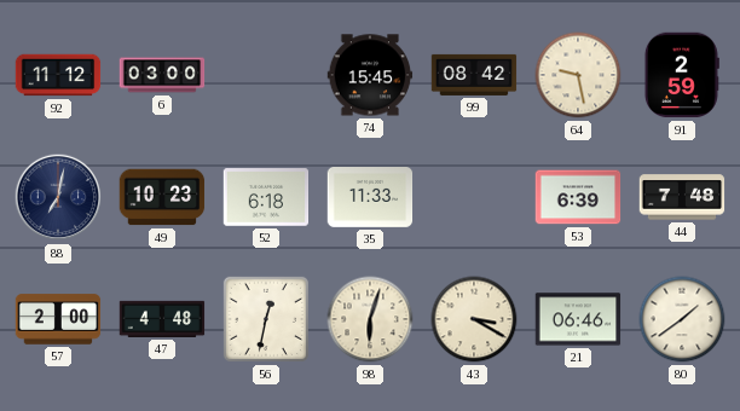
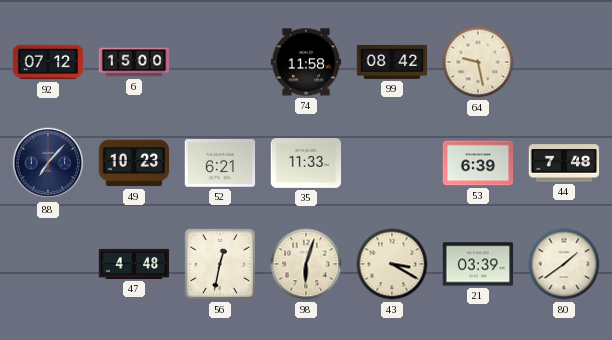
92: 11:12 -> 07:12
6: 03:00 -> 15:00
74: 15:45 -> 11:58
91: 2:59 -> none
88: 7:02 -> 7:07
52: 6:18 -> 6:21
57: 2:00 -> none
21: 06:46 -> 03:39
